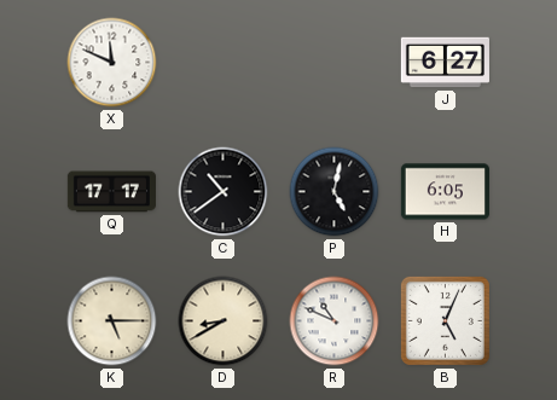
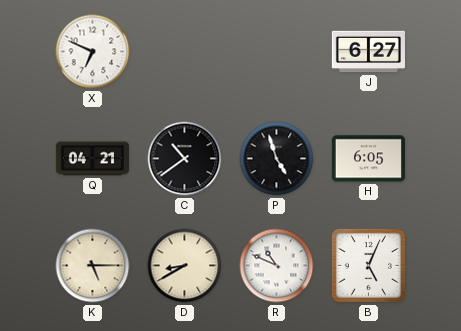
X: 11:49 -> 6:49
Q: 17:17 -> 04:21
P: 5:02 -> 4:57
